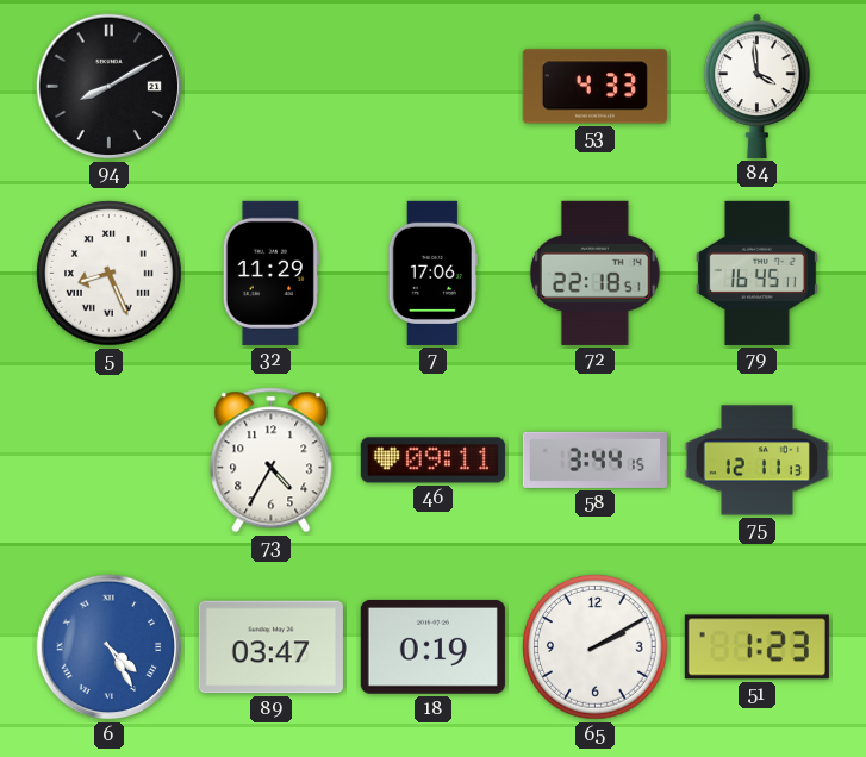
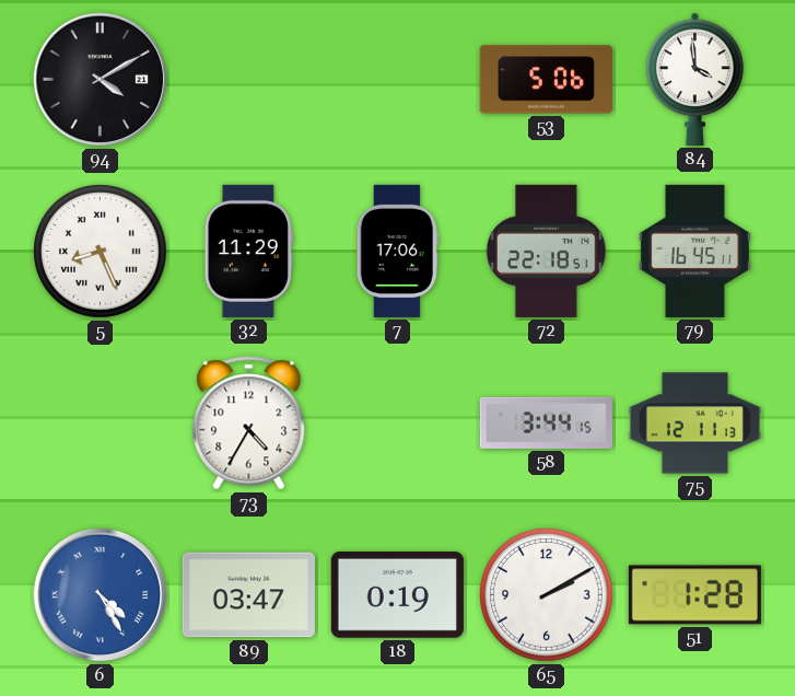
94: 8:10 -> 4:10
53: 4:33 -> 5:06
46: 09:11 -> none
51: 1:23 -> 1:28
